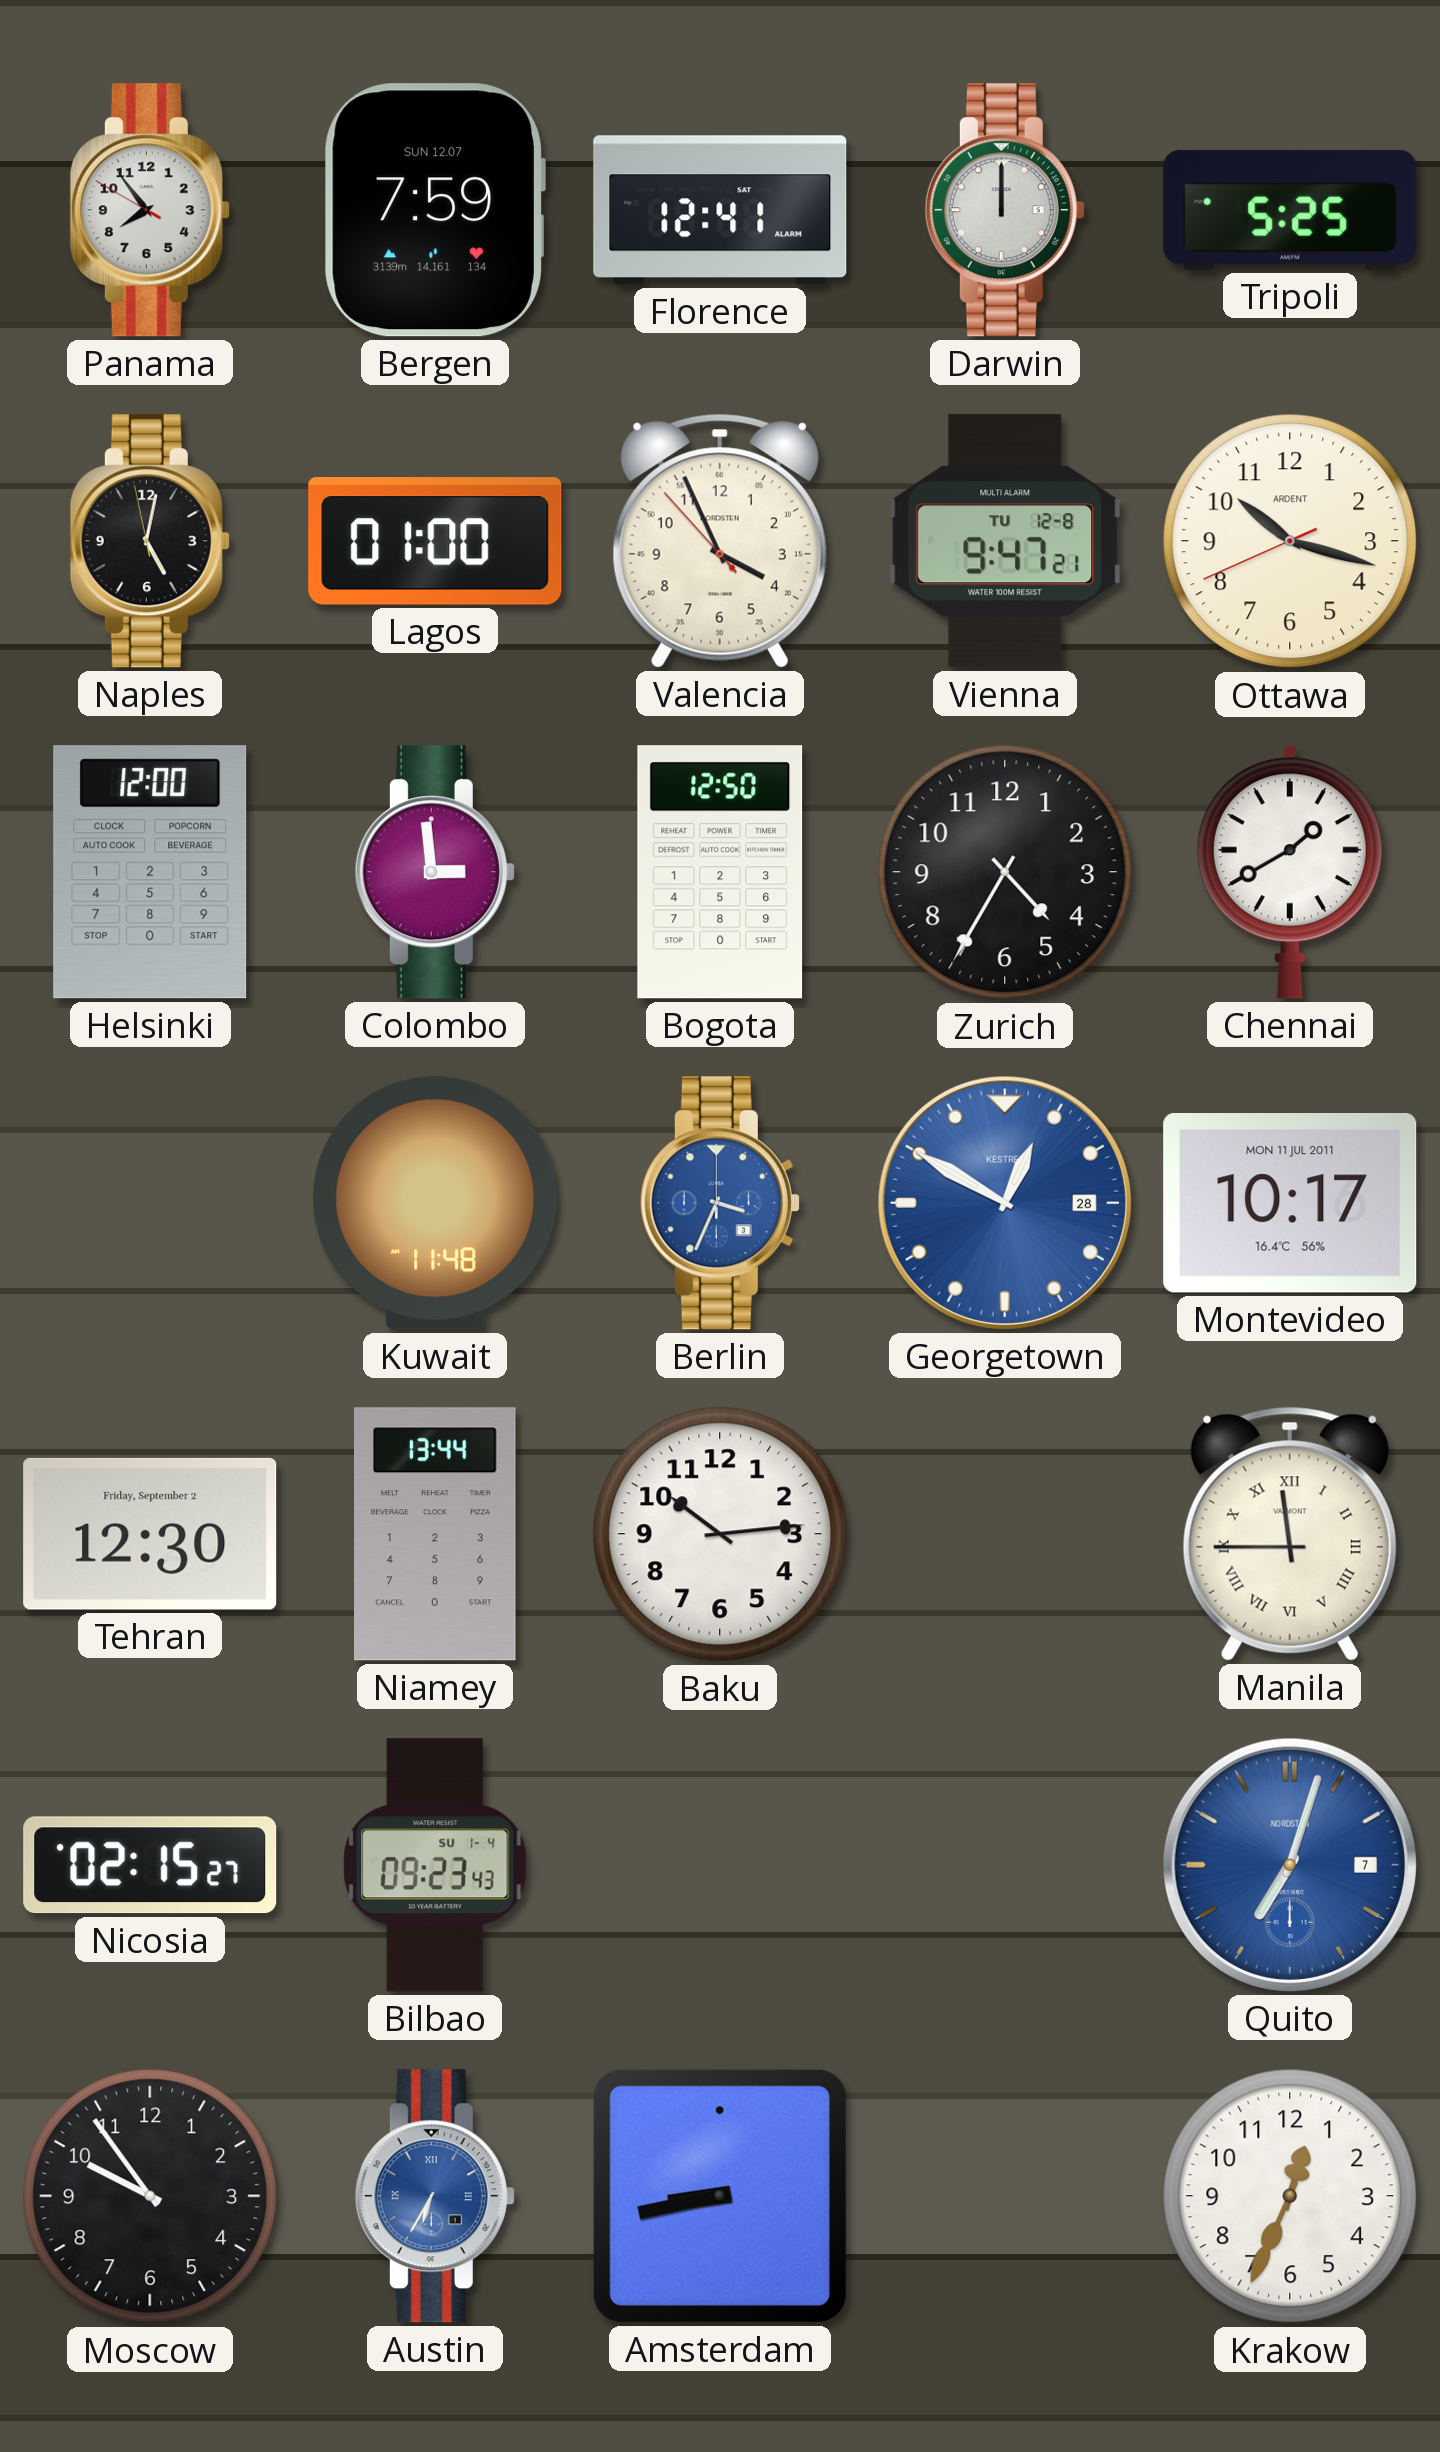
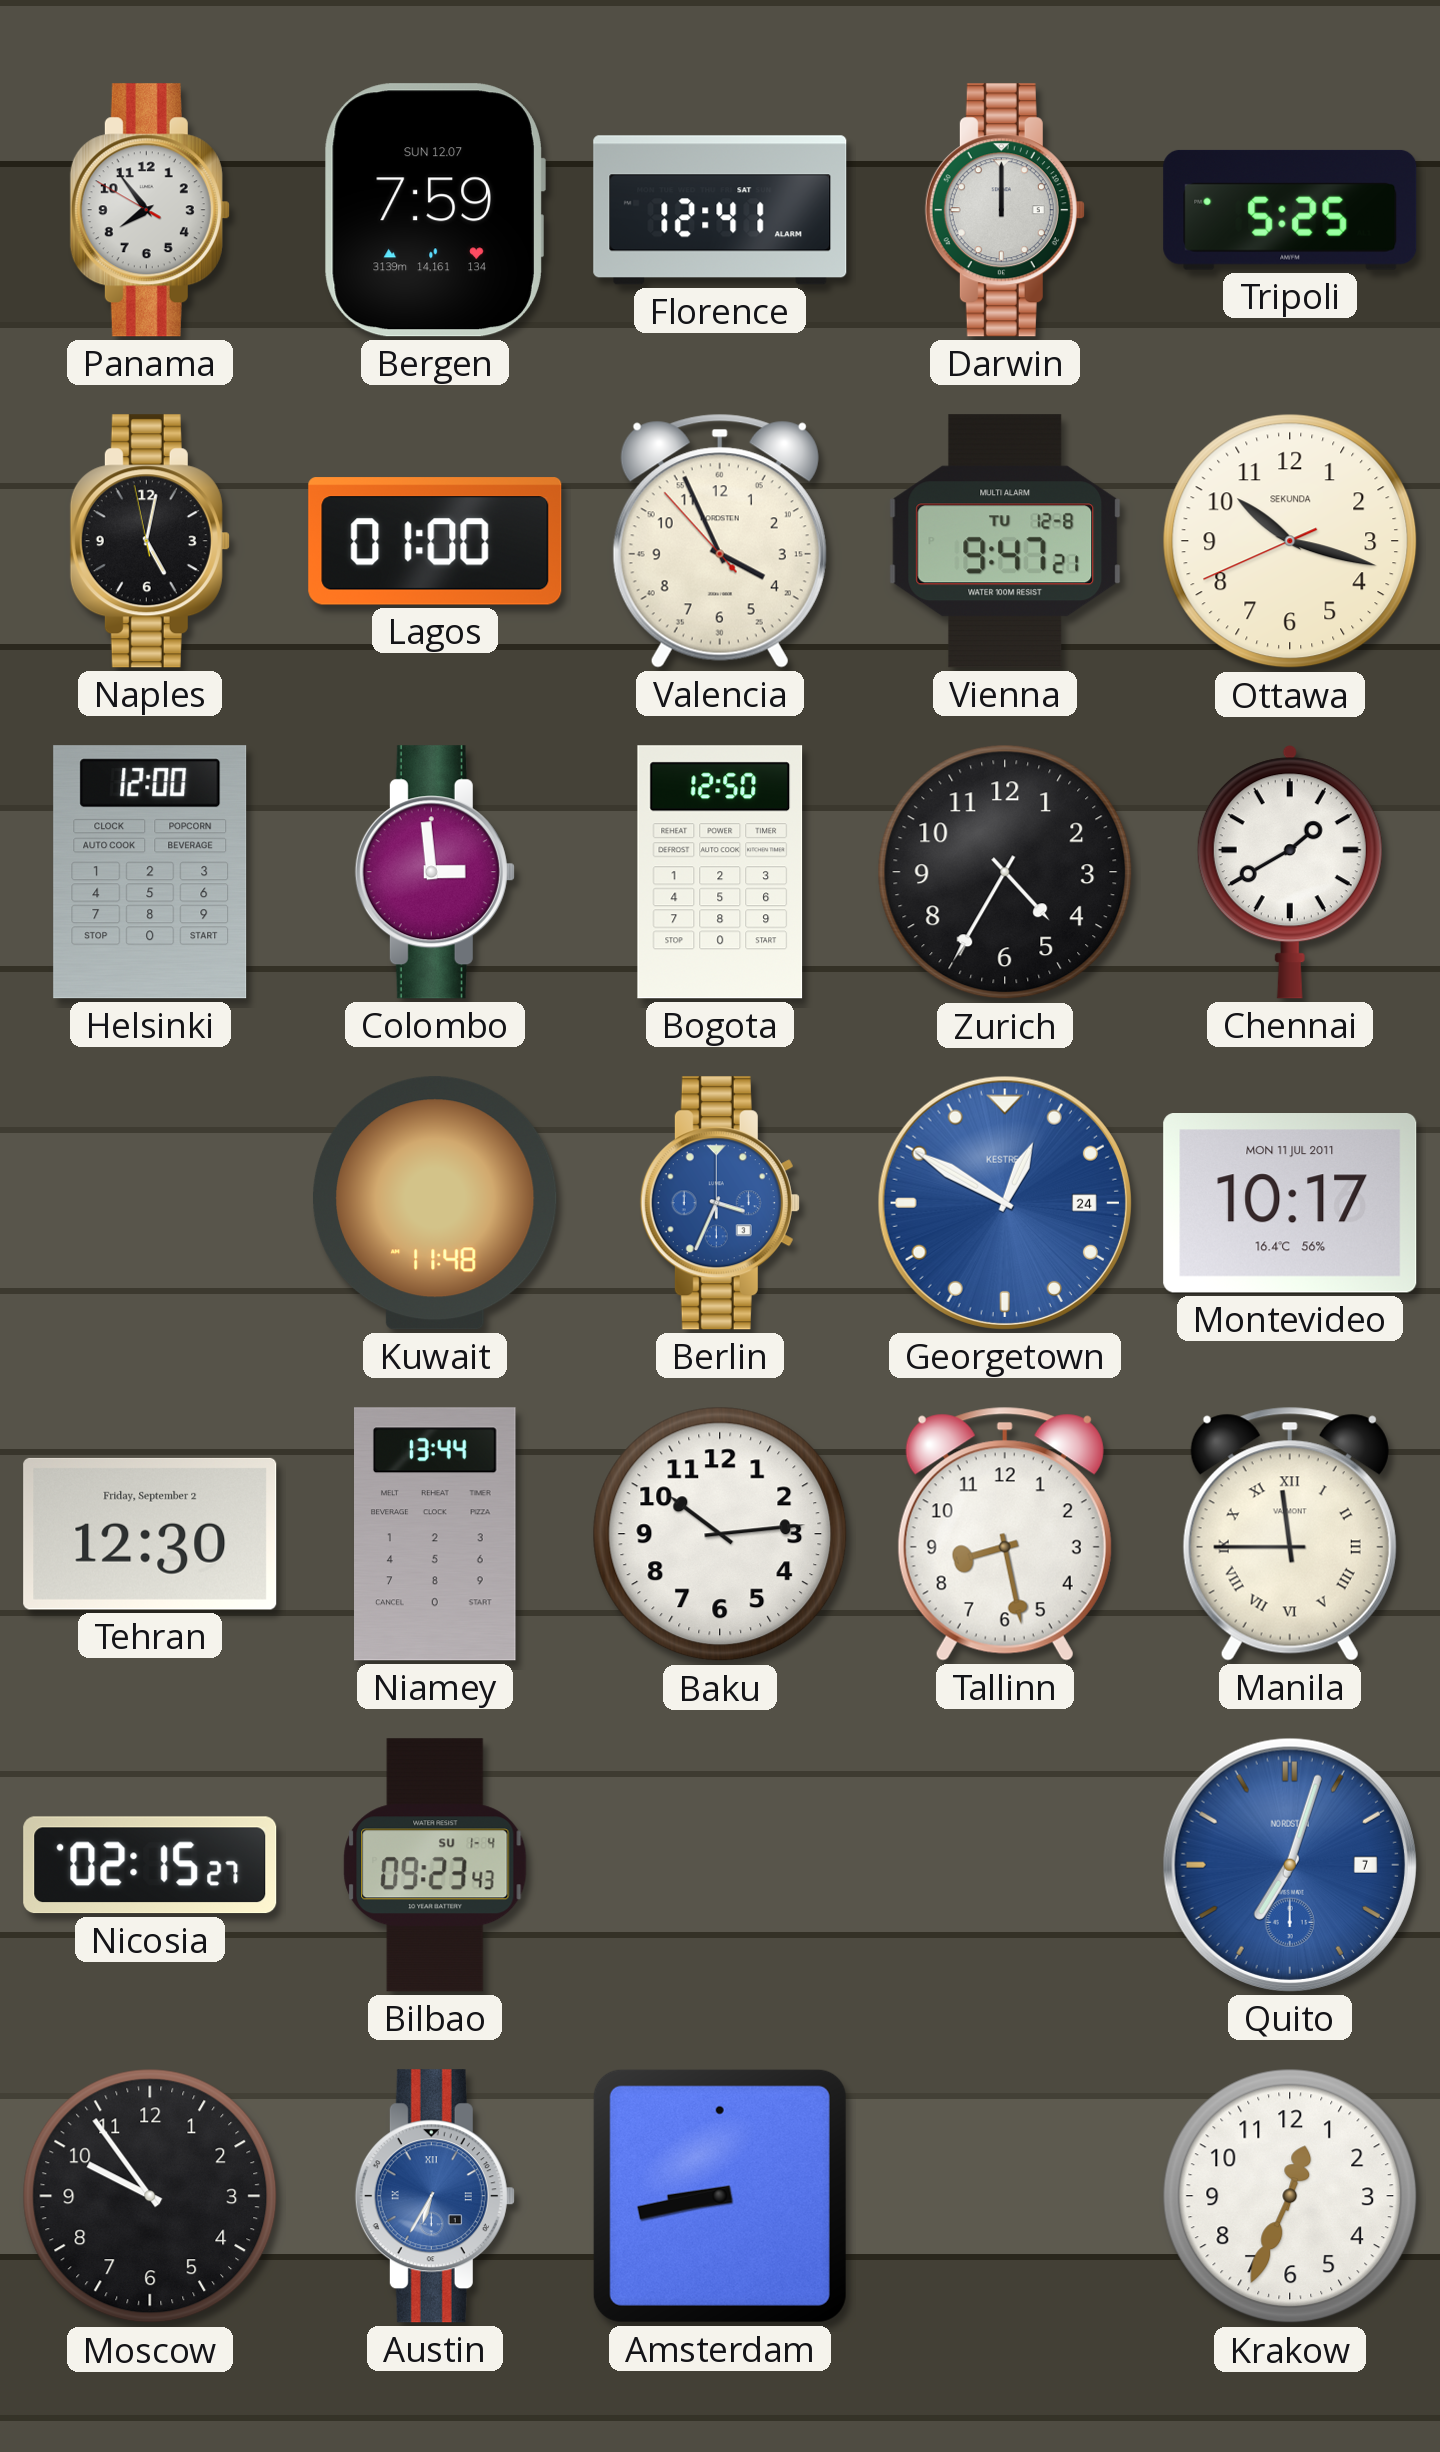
Ottawa brand: ARDENT -> SEKUNDA
Georgetown date: 28 -> 24
Tallinn: none -> 8:28
